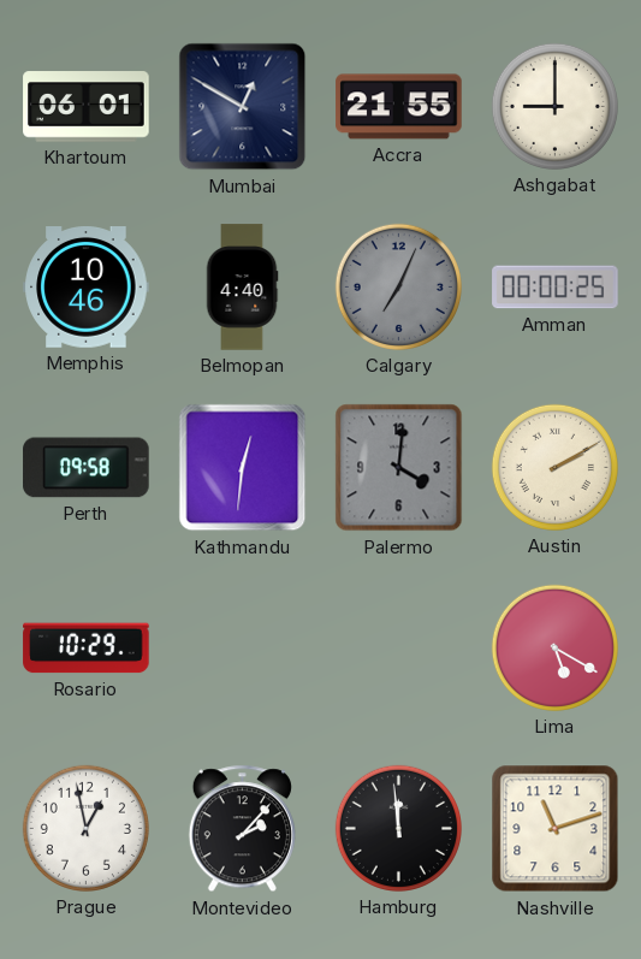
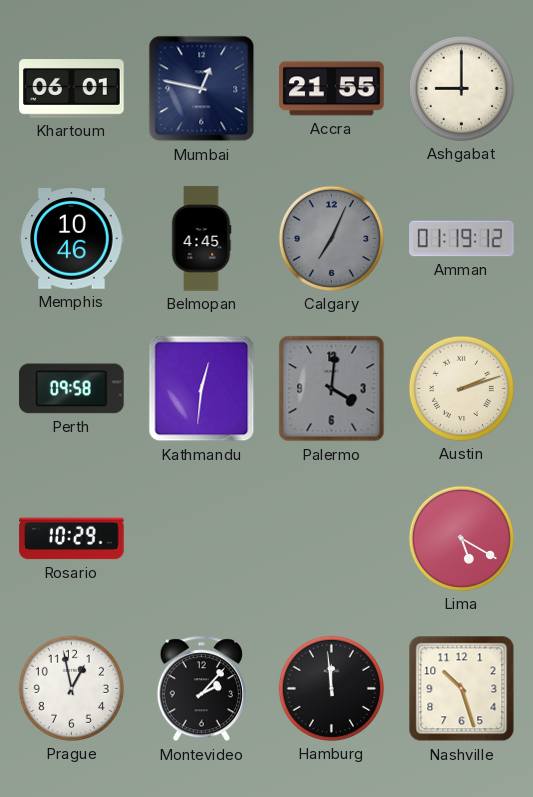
Mumbai: 12:50 -> 12:47
Belmopan: 4:40 -> 4:45
Amman: 00:00 -> 01:19
Austin: 2:10 -> 2:12
Nashville: 11:12 -> 10:27
